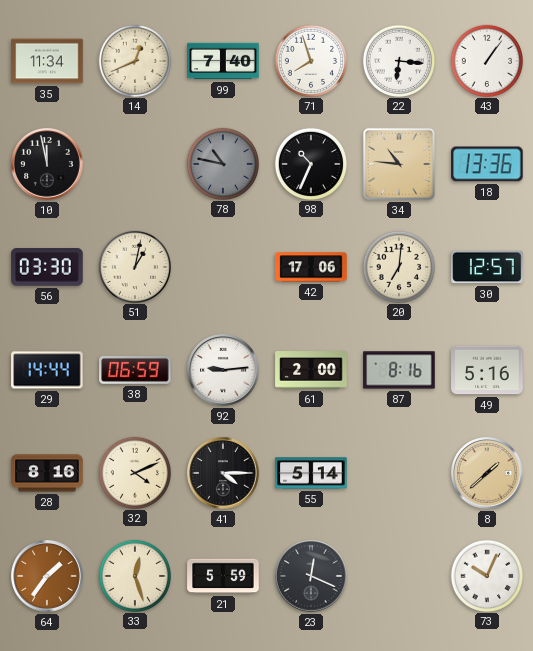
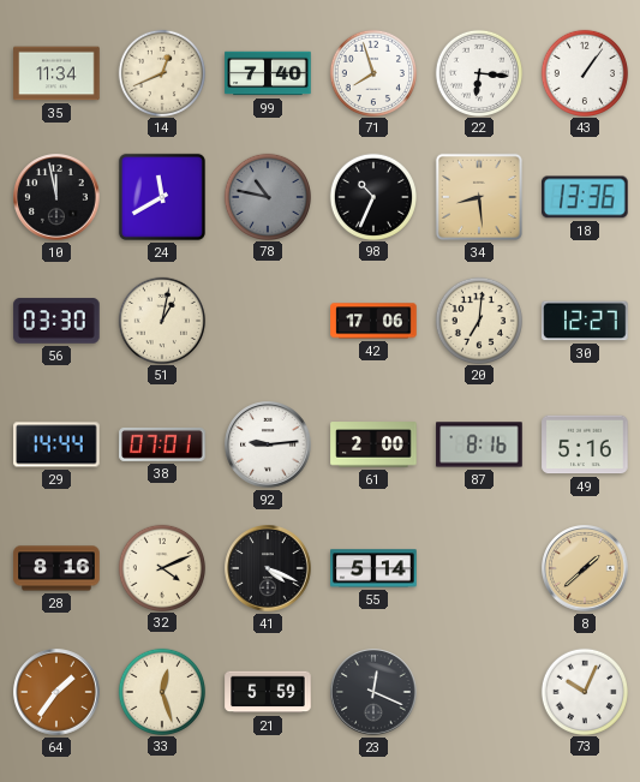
24: none -> 11:40
34: 10:46 -> 8:29
30: 12:57 -> 12:27
38: 06:59 -> 07:01
41: 4:15 -> 4:19
